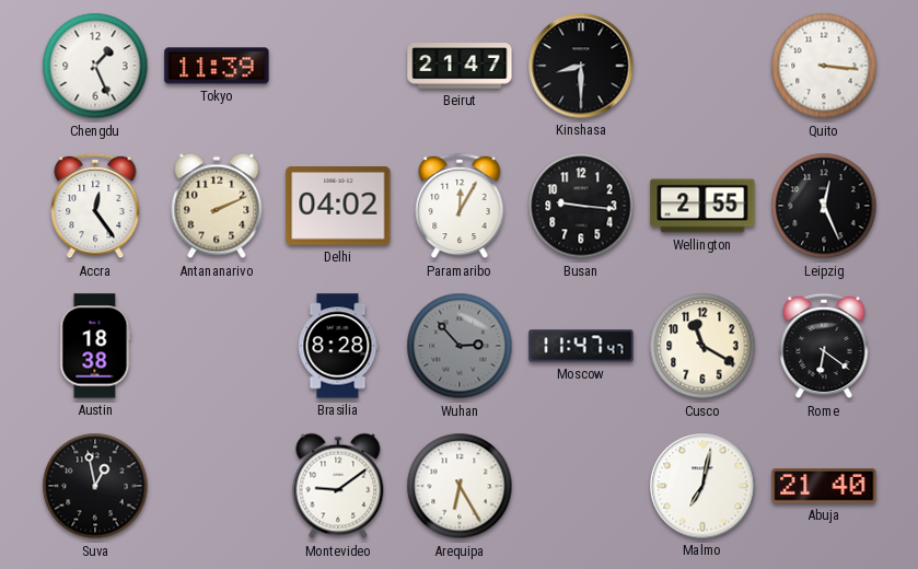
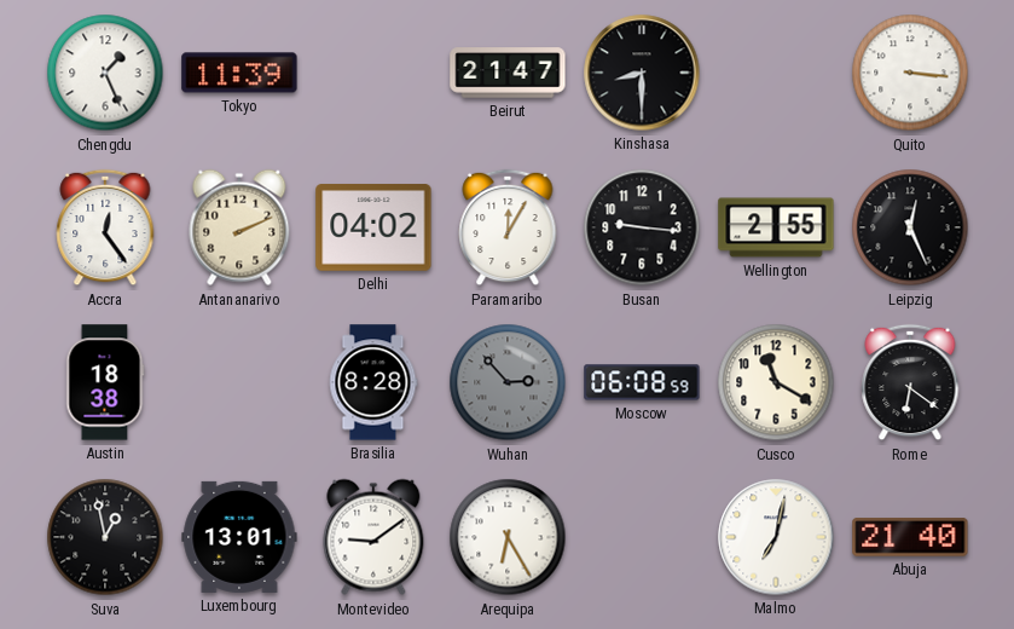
Moscow: 11:47 -> 06:08
Luxembourg: none -> 13:01
